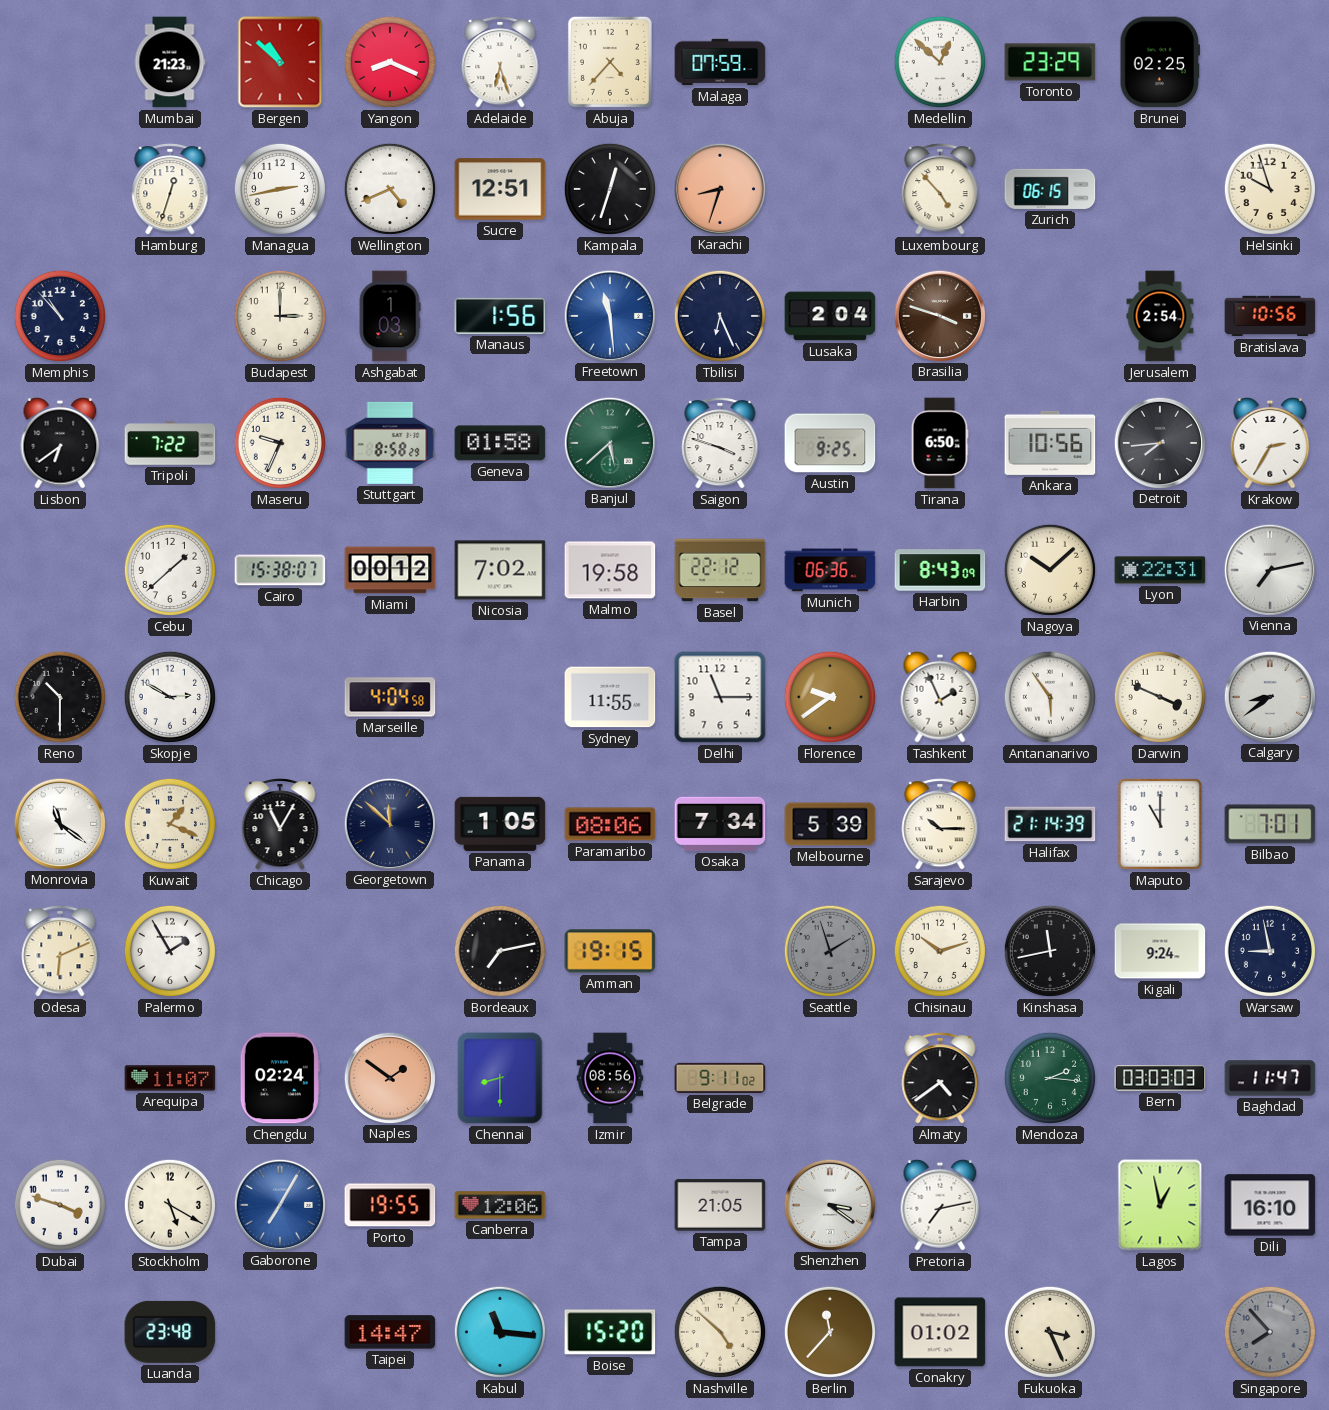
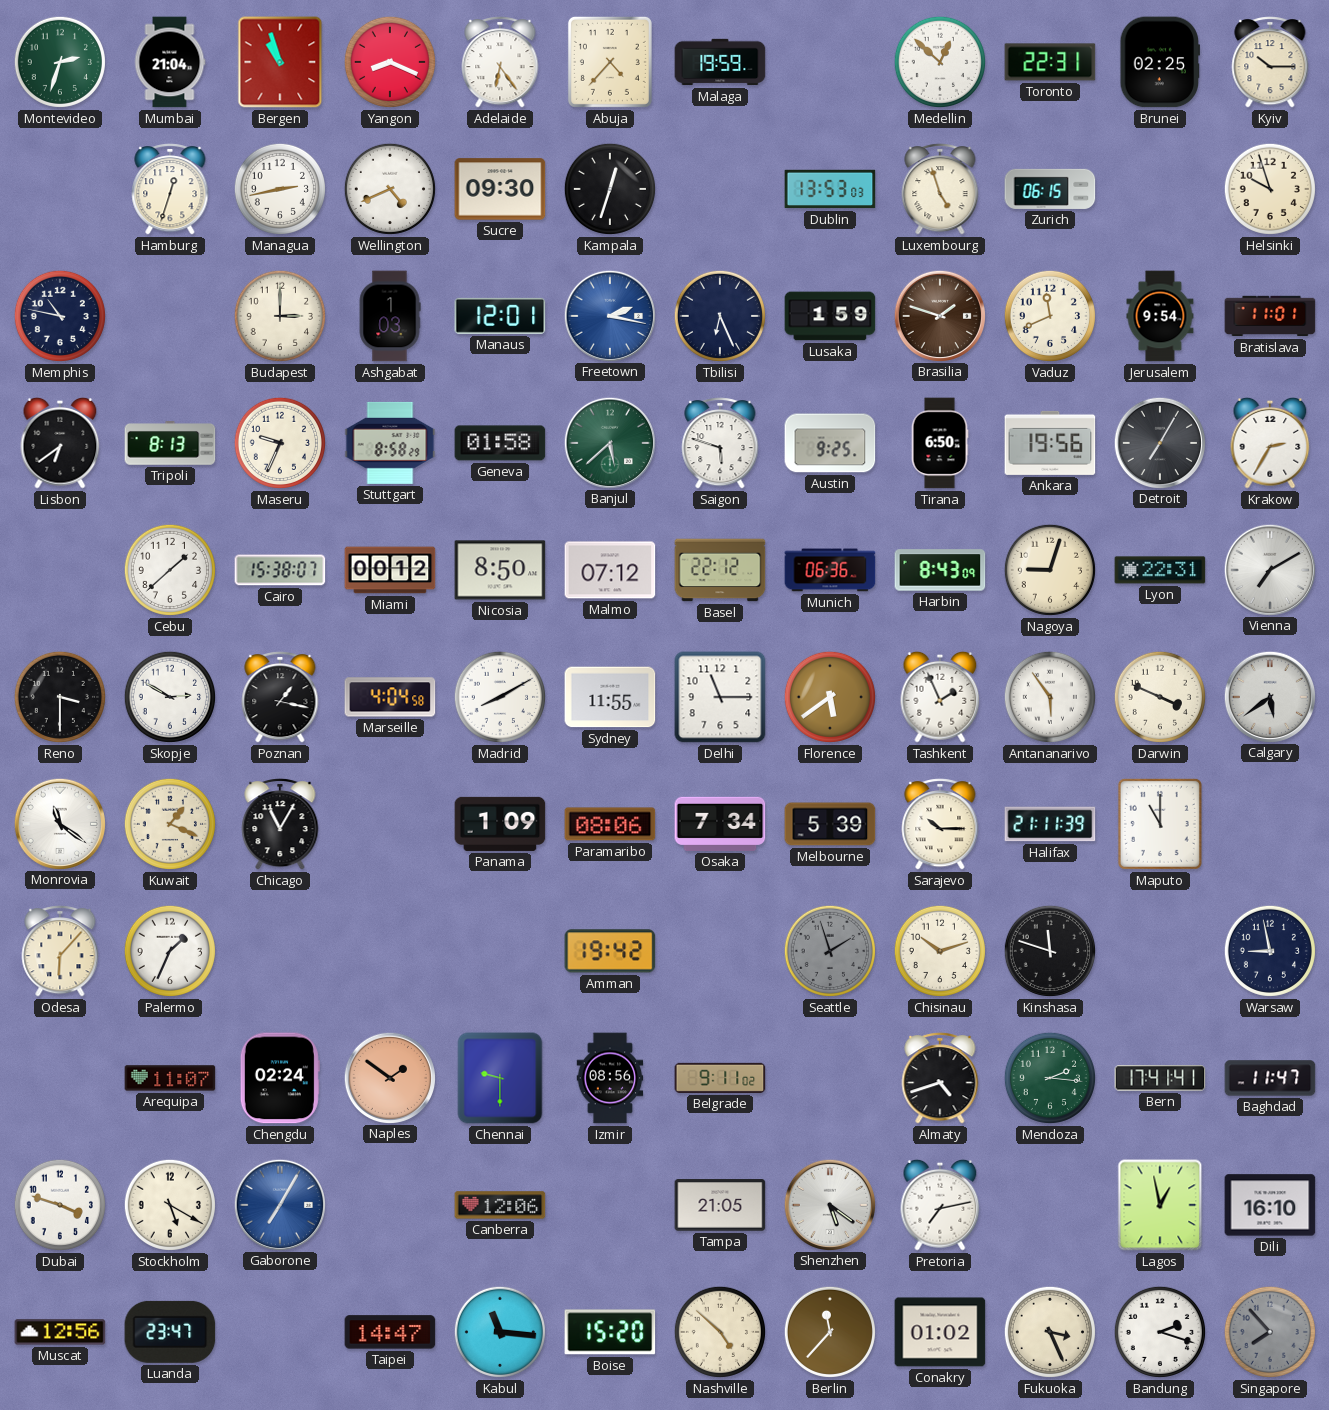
Montevideo: none -> 2:33
Mumbai: 21:23 -> 21:04
Bergen: 10:52 -> 10:57
Adelaide: 6:27 -> 6:24
Malaga: 07:59 -> 19:59
Toronto: 23:29 -> 22:31
Kyiv: none -> 10:15
Sucre: 12:51 -> 09:30
Karachi: 8:33 -> none
Dublin: none -> 13:53
Luxembourg: 4:53 -> 4:57
Memphis: 10:53 -> 10:47
Manaus: 1:56 -> 12:01
Freetown: 11:29 -> 2:17
Lusaka: 2:04 -> 1:59
Brasilia: 3:48 -> 1:48
Vaduz: none -> 11:41
Jerusalem: 2:54 -> 9:54
Bratislava: 10:56 -> 11:01
Tripoli: 7:22 -> 8:13
Saigon: 3:48 -> 5:48
Ankara: 10:56 -> 19:56
Detroit: 7:44 -> 7:05
Nicosia: 7:02 -> 8:50
Malmo: 19:58 -> 07:12
Nagoya: 10:08 -> 9:03
Vienna: 7:13 -> 7:10
Reno: 10:30 -> 3:30
Poznan: none -> 1:17
Madrid: none -> 8:10
Florence: 9:39 -> 5:39
Calgary: 8:39 -> 5:39
Georgetown: 11:52 -> none
Panama: 1:05 -> 1:09
Halifax: 21:14 -> 21:11
Bilbao: 7:01 -> none
Odesa: 6:11 -> 6:07
Palermo: 1:55 -> 1:34
Bordeaux: 7:13 -> none
Amman: 19:15 -> 19:42
Kinshasa: 11:43 -> 11:48
Kigali: 9:24 -> none
Chennai: 8:30 -> 9:30
Almaty: 4:39 -> 4:42
Bern: 03:03 -> 17:41
Porto: 19:55 -> none
Shenzhen: 3:21 -> 5:21
Muscat: none -> 12:56
Luanda: 23:48 -> 23:47
Bandung: none -> 2:18
